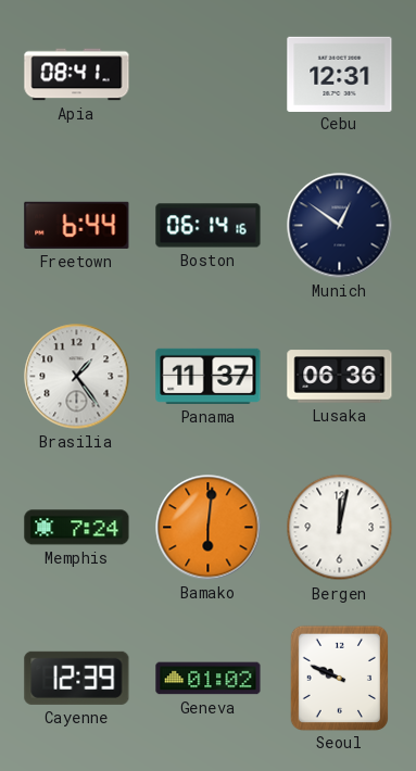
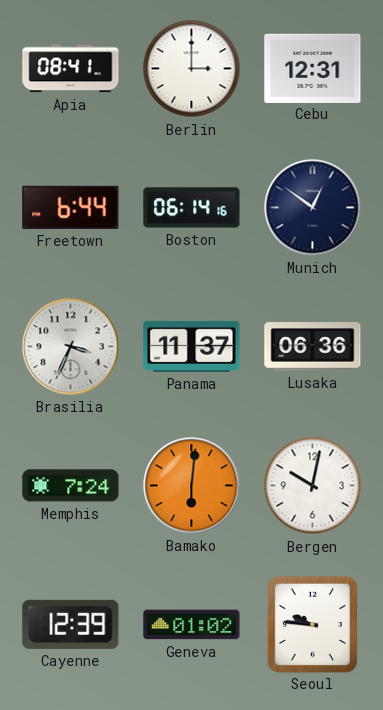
Berlin: none -> 3:00
Brasilia: 1:24 -> 3:34
Bergen: 12:02 -> 10:02
Seoul: 9:49 -> 9:46
